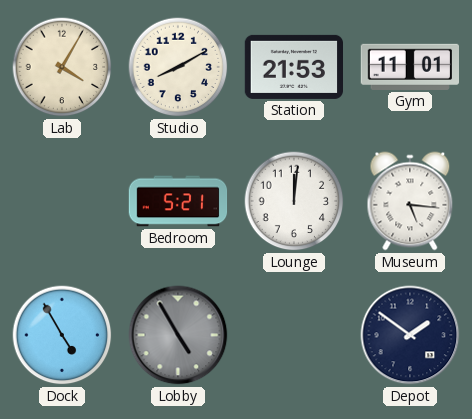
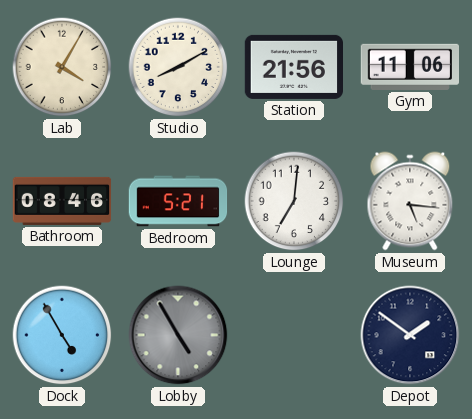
Station: 21:53 -> 21:56
Gym: 11:01 -> 11:06
Bathroom: none -> 08:46
Lounge: 12:01 -> 7:01
